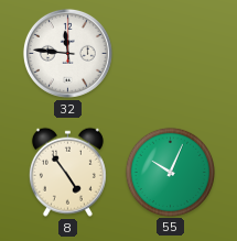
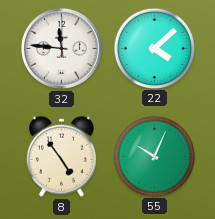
22: none -> 4:08
